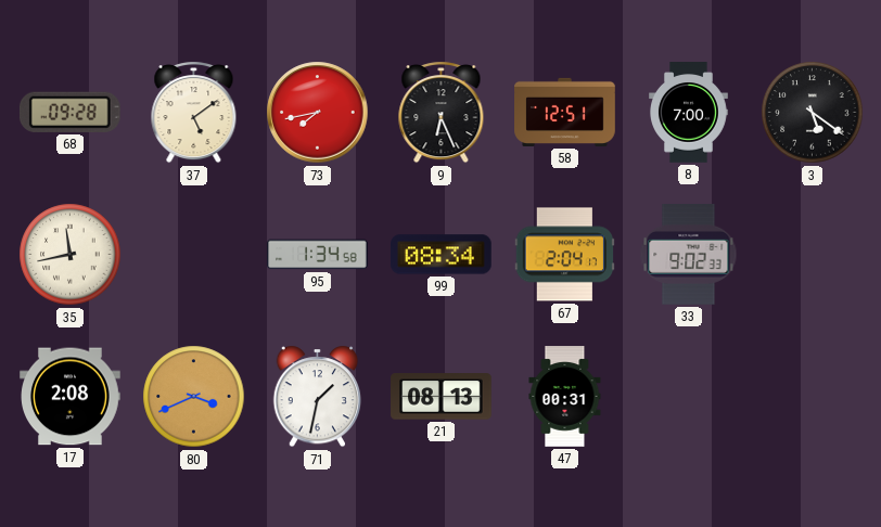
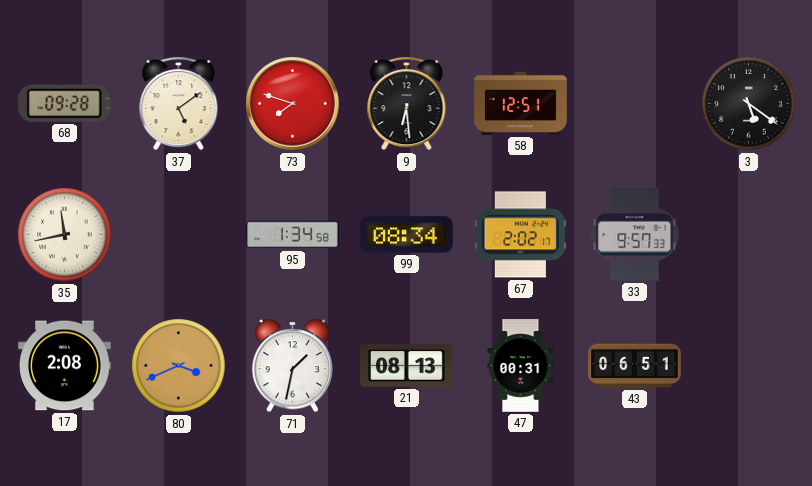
73: 7:43 -> 7:48
9: 6:26 -> 6:29
8: 7:00 -> none
67: 2:04 -> 2:02
33: 9:02 -> 9:57
43: none -> 06:51
